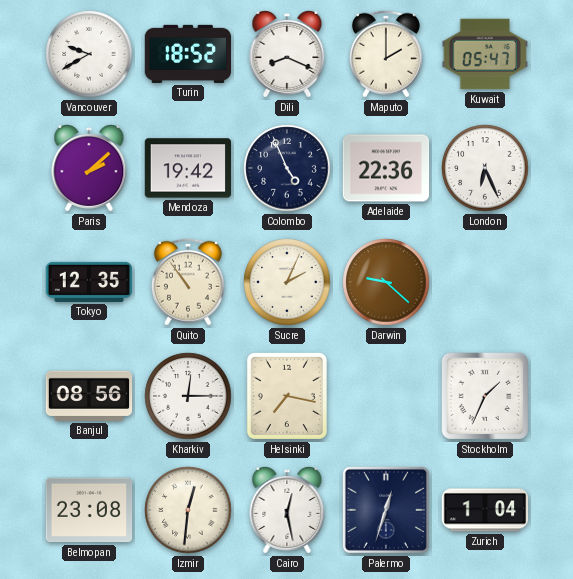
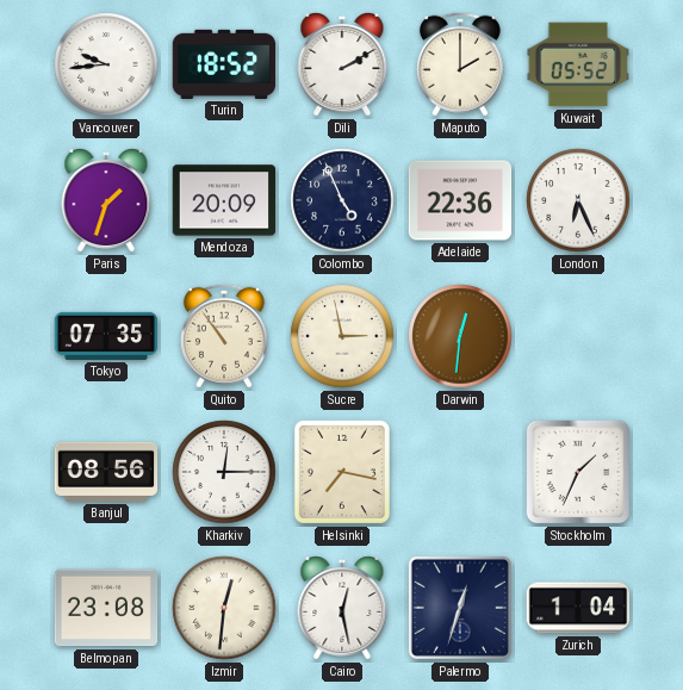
Vancouver: 9:40 -> 9:44
Dili: 8:19 -> 2:10
Kuwait: 05:47 -> 05:52
Paris: 2:08 -> 1:33
Mendoza: 19:42 -> 20:09
Tokyo: 12:35 -> 07:35
Sucre: 2:04 -> 2:58
Darwin: 9:22 -> 12:31
